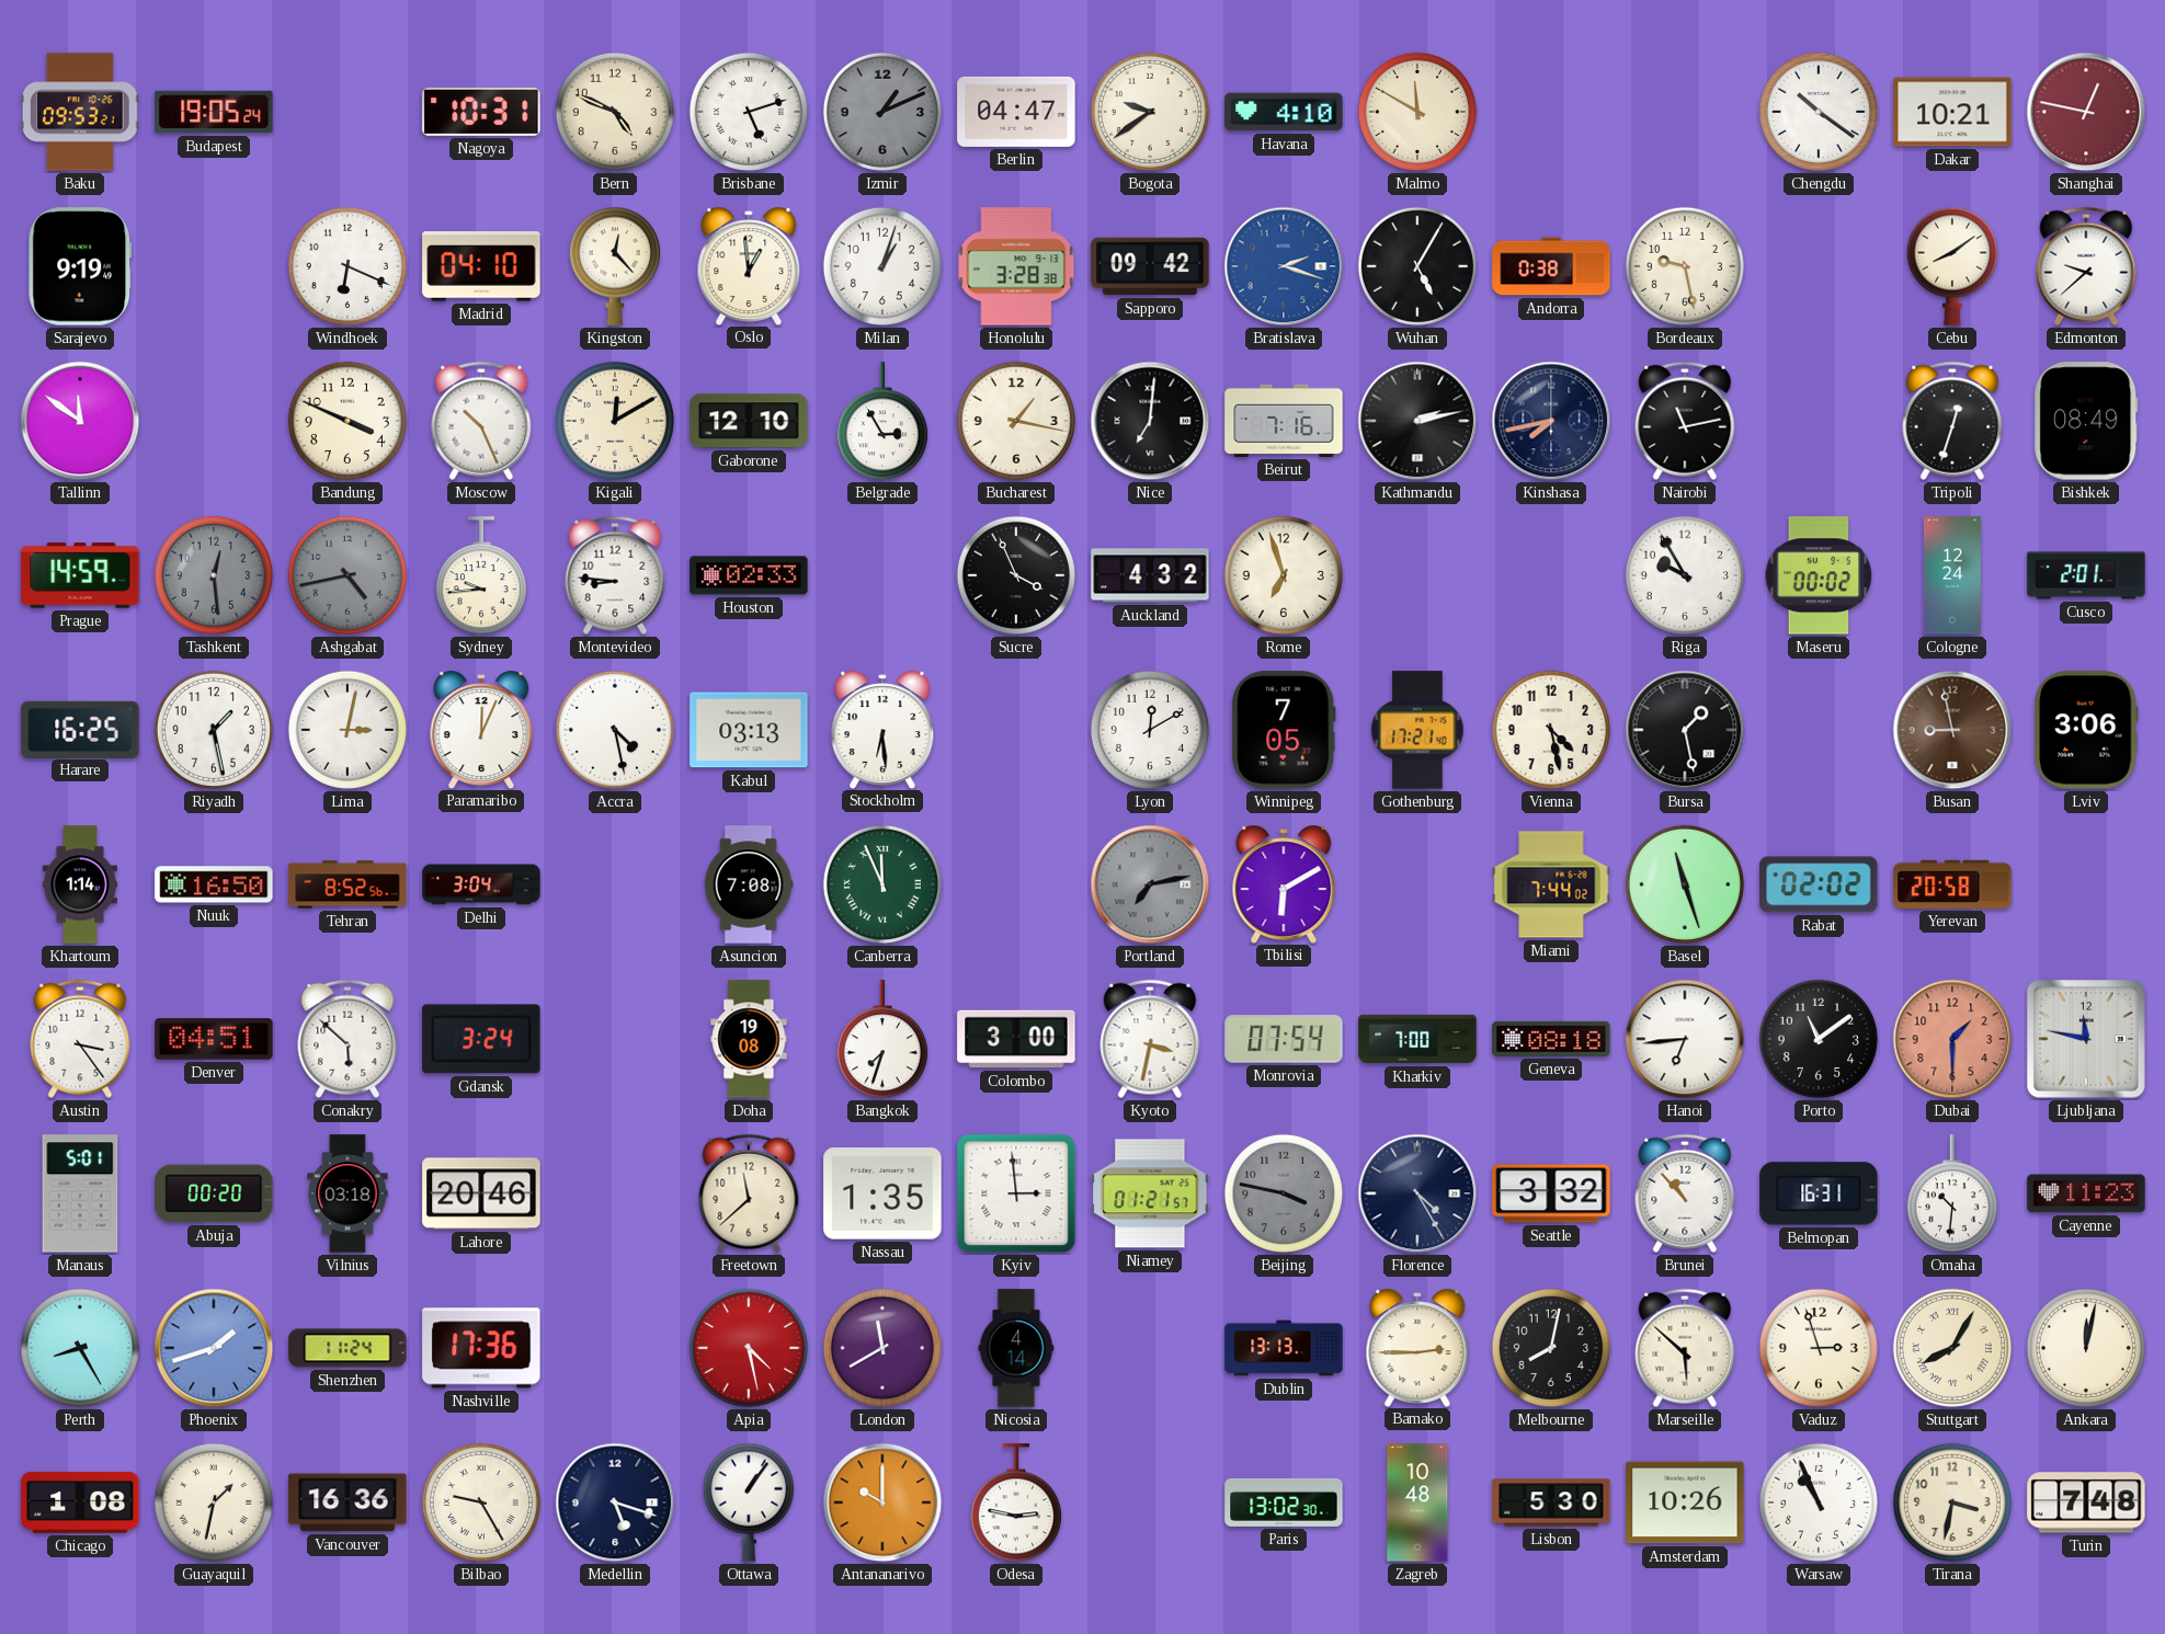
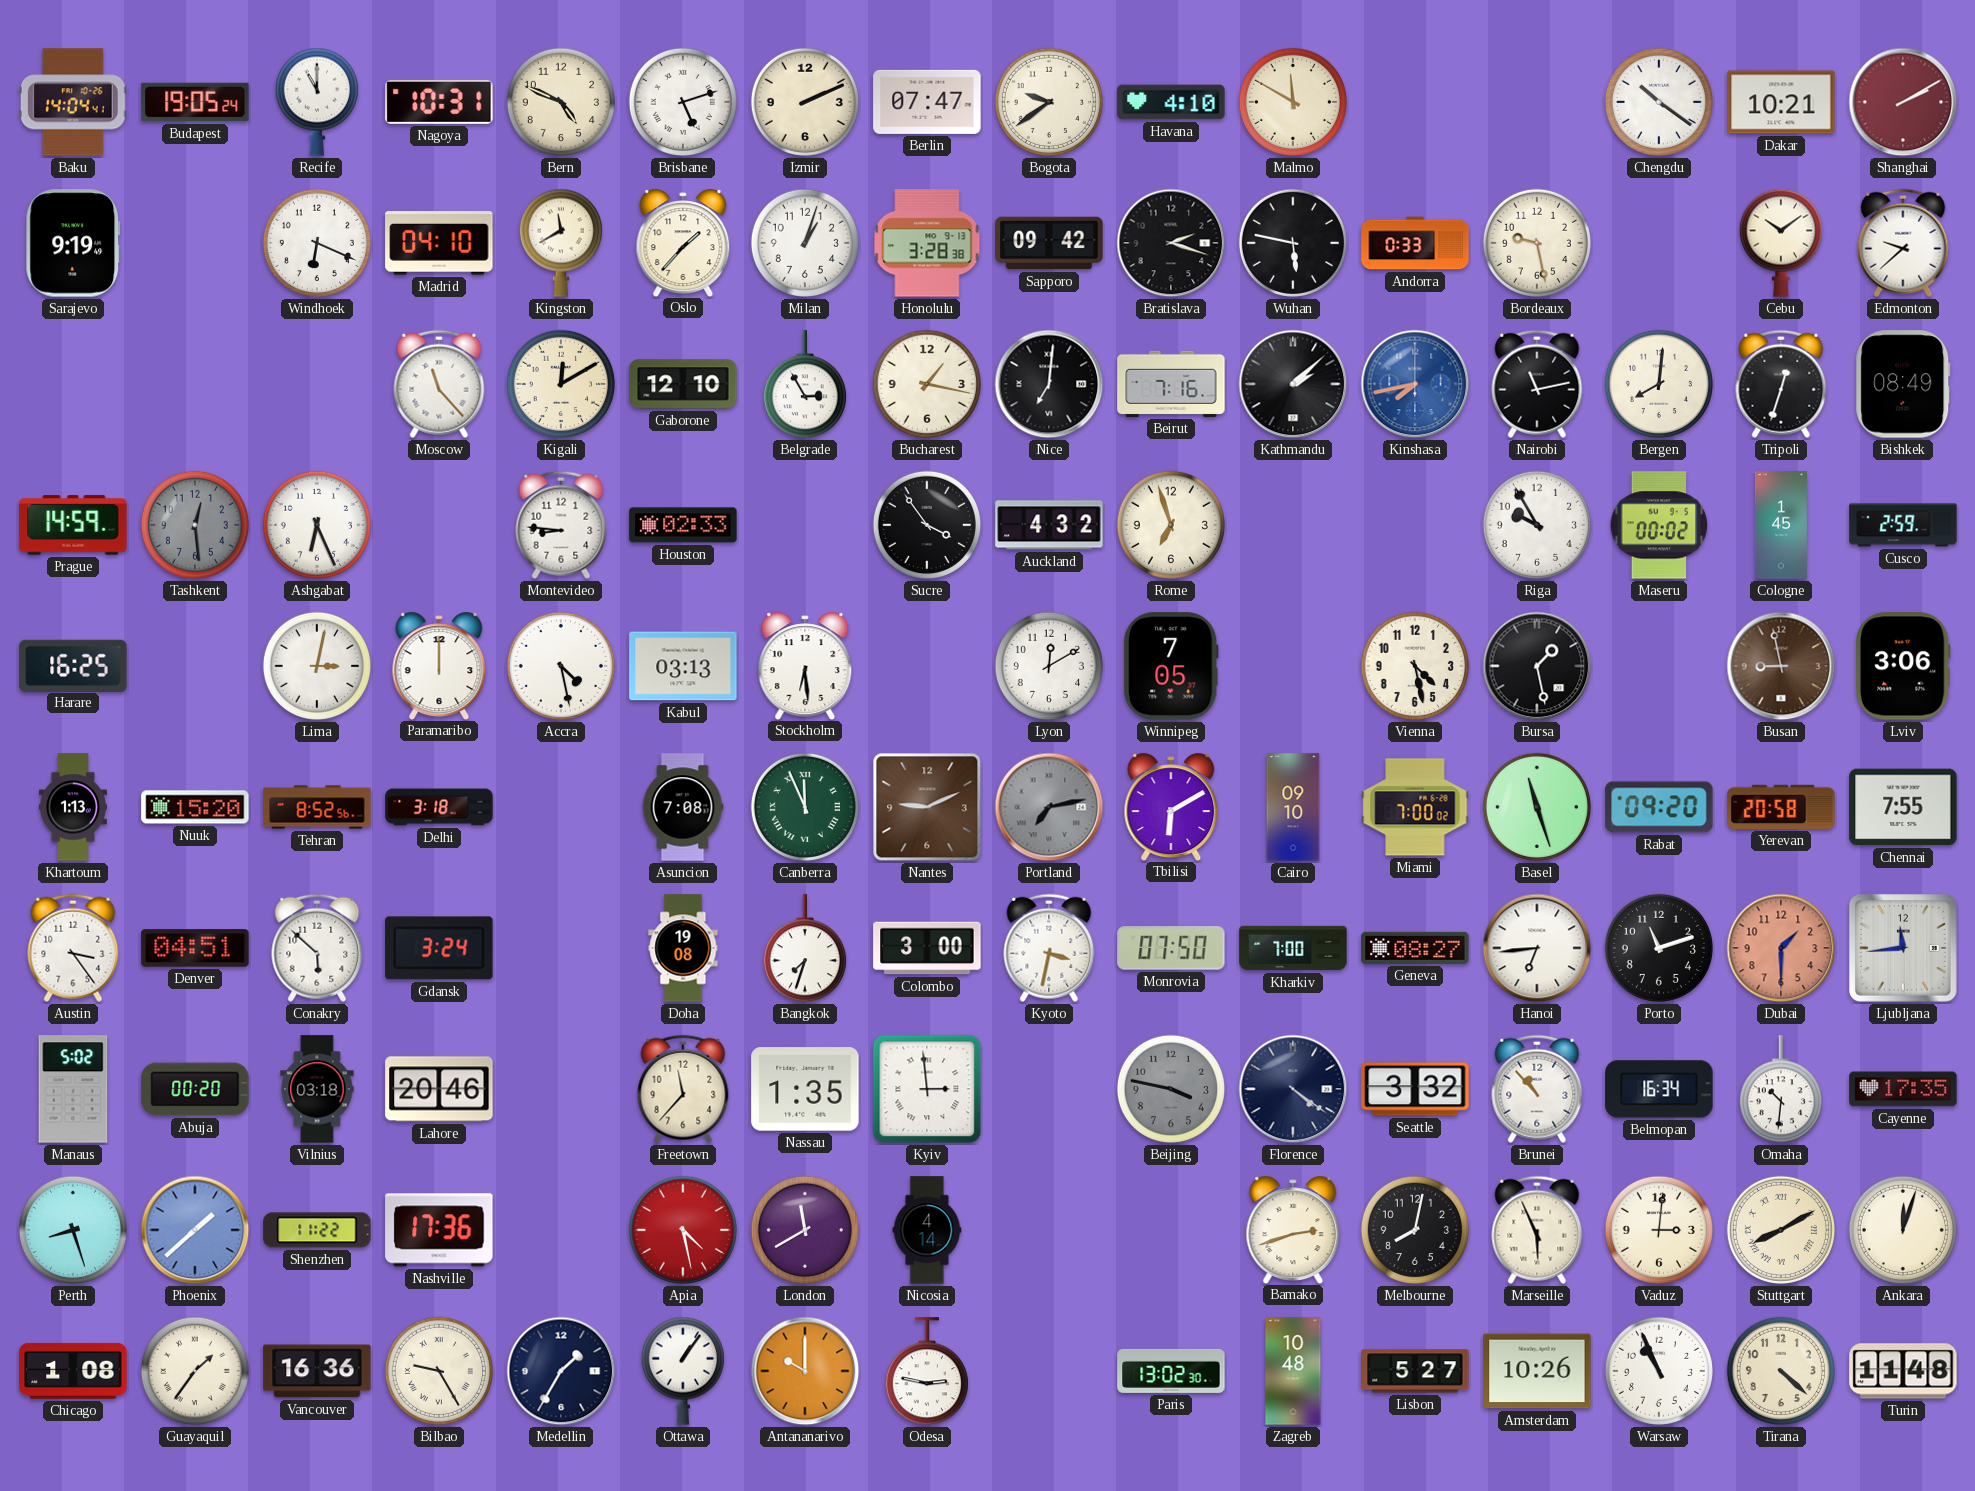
Baku: 09:53 -> 14:04
Recife: none -> 11:00
Izmir: 1:11 -> 2:11
Izmir dial: grey -> cream
Berlin: 04:47 -> 07:47
Shanghai: 12:47 -> 2:10
Kingston: 12:23 -> 11:40
Oslo: 12:59 -> 1:37
Bratislava dial: blue -> black
Wuhan: 5:05 -> 5:47
Andorra: 0:38 -> 0:33
Cebu: 8:09 -> 10:09
Tallinn: 11:51 -> none
Bandung: 3:49 -> none
Moscow: 10:26 -> 11:23
Kathmandu: 2:13 -> 2:08
Kinshasa dial: navy -> blue
Bergen: none -> 8:01
Ashgabat: 4:43 -> 6:26
Ashgabat dial: grey -> white
Sydney: 9:44 -> none
Sucre: 3:56 -> 3:54
Cologne: 12:24 -> 1:45
Cusco: 2:01 -> 2:59
Riyadh: 1:28 -> none
Paramaribo: 12:04 -> 12:00
Gothenburg: 17:21 -> none
Khartoum: 1:14 -> 1:13
Nuuk: 16:50 -> 15:20
Delhi: 3:04 -> 3:18
Nantes: none -> 9:11
Cairo: none -> 09:10
Miami: 7:44 -> 7:00
Rabat: 02:02 -> 09:20
Chennai: none -> 7:55
Monrovia: 07:54 -> 07:50
Geneva: 08:18 -> 08:27
Porto: 11:09 -> 11:12
Ljubljana: 11:47 -> 11:44
Manaus: 5:01 -> 5:02
Freetown: 11:38 -> 11:37
Niamey: 01:21 -> none
Florence: 4:25 -> 4:21
Belmopan: 16:31 -> 16:34
Cayenne: 11:23 -> 17:35
Perth: 8:25 -> 8:27
Phoenix: 1:42 -> 1:38
Shenzhen: 11:24 -> 11:22
Dublin: 13:13 -> none
Bamako: 2:45 -> 2:42
Marseille: 5:52 -> 5:56
Vaduz: 2:57 -> 3:01
Stuttgart: 8:05 -> 8:10
Ankara: 12:02 -> 12:03
Guayaquil: 1:32 -> 1:36
Medellin: 5:18 -> 1:35
Lisbon: 5:30 -> 5:27
Tirana: 3:32 -> 4:22
Turin: 7:48 -> 11:48
